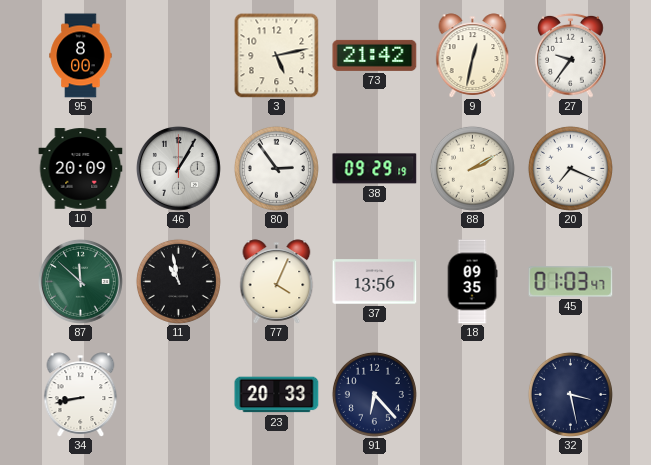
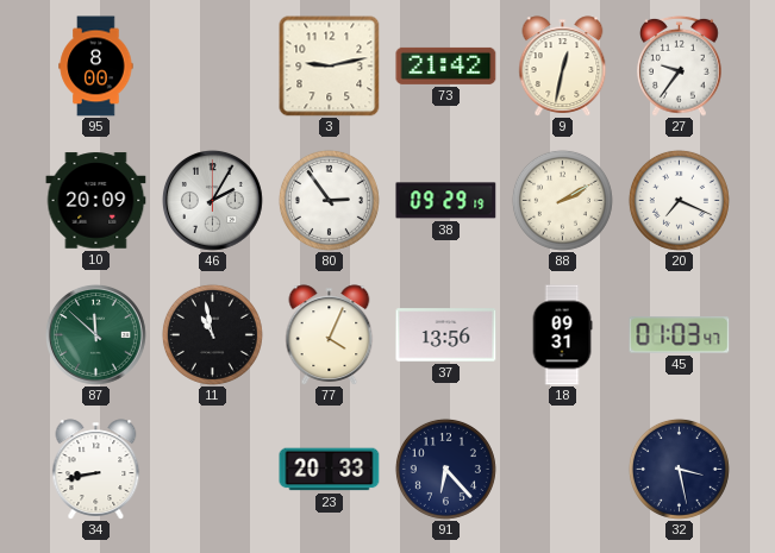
3: 5:13 -> 9:13
46: 1:05 -> 2:05
18: 09:35 -> 09:31
